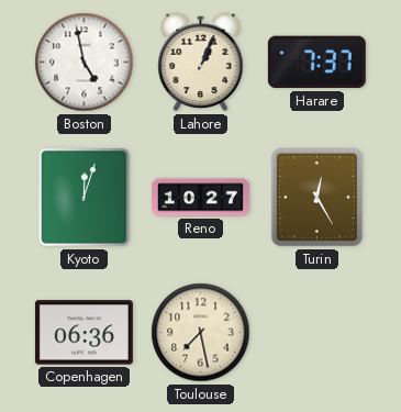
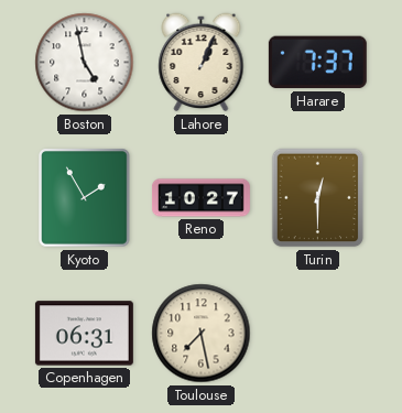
Kyoto: 12:03 -> 1:55
Turin: 12:25 -> 12:30
Copenhagen: 06:36 -> 06:31
